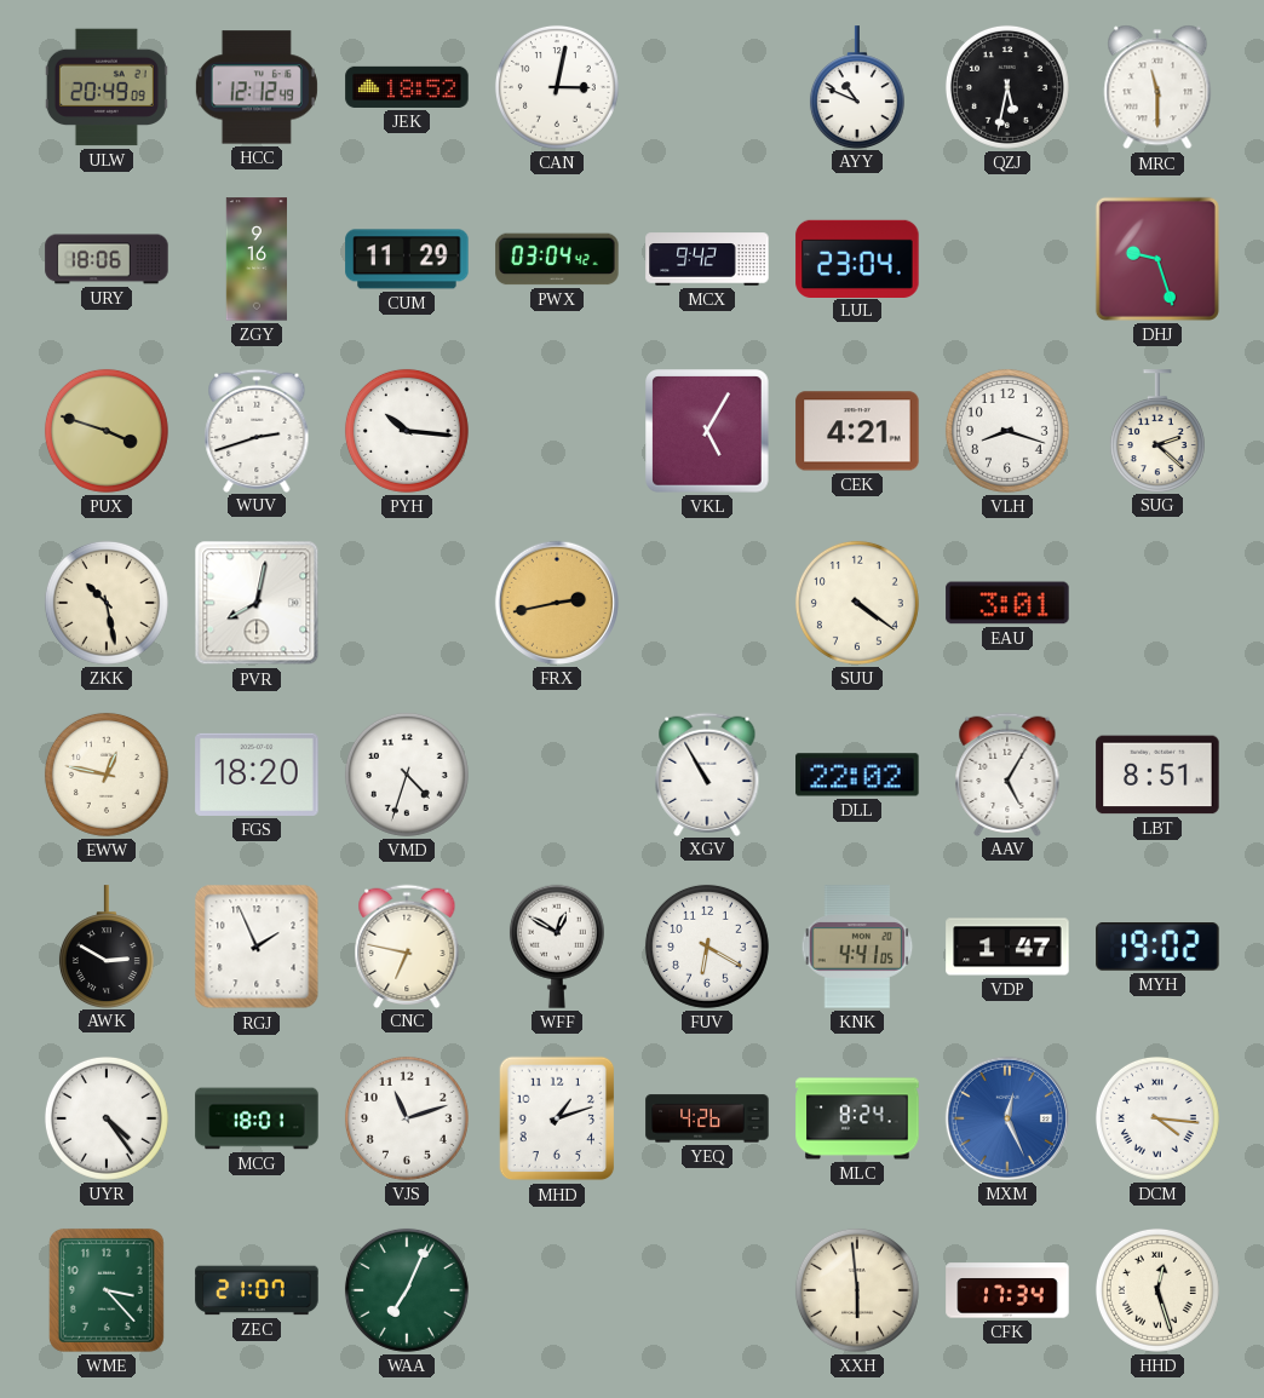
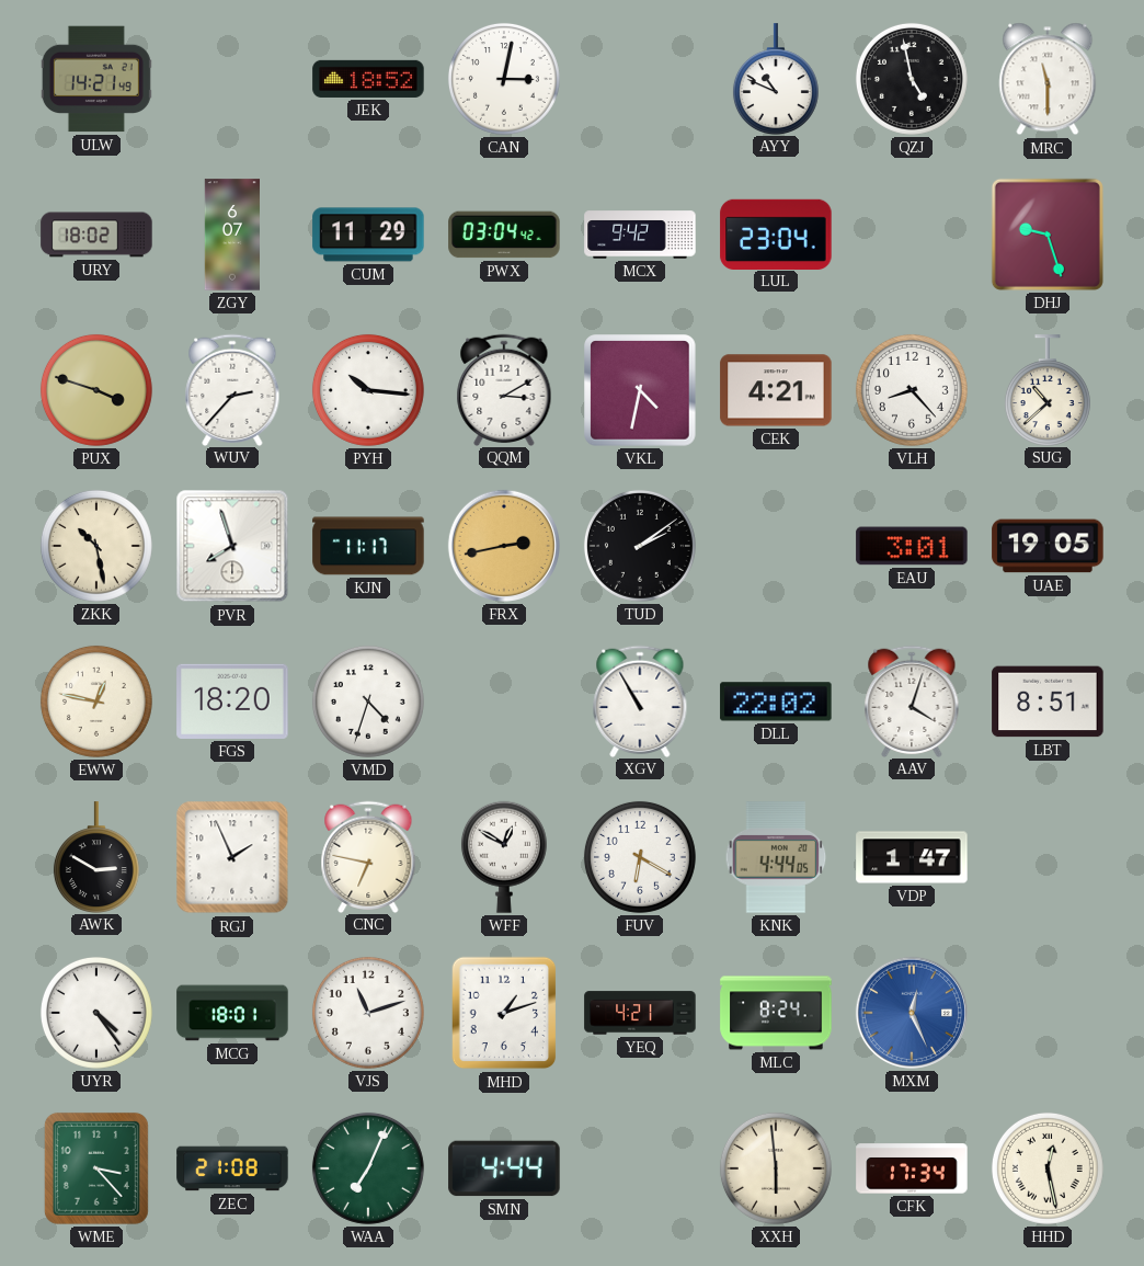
ULW: 20:49 -> 14:21
HCC: 12:12 -> none
QZJ: 5:32 -> 4:58
URY: 18:06 -> 18:02
ZGY: 9:16 -> 6:07
WUV: 2:42 -> 2:37
QQM: none -> 3:10
VKL: 5:05 -> 4:32
VLH: 8:18 -> 8:23
SUG: 2:22 -> 10:38
PVR: 8:02 -> 7:57
KJN: none -> 11:17
TUD: none -> 2:09
SUU: 4:21 -> none
UAE: none -> 19:05
AAV: 5:05 -> 4:03
KNK: 4:41 -> 4:44
MYH: 19:02 -> none
YEQ: 4:26 -> 4:21
DCM: 4:16 -> none
ZEC: 21:07 -> 21:08
SMN: none -> 4:44
HHD: 12:27 -> 12:28
